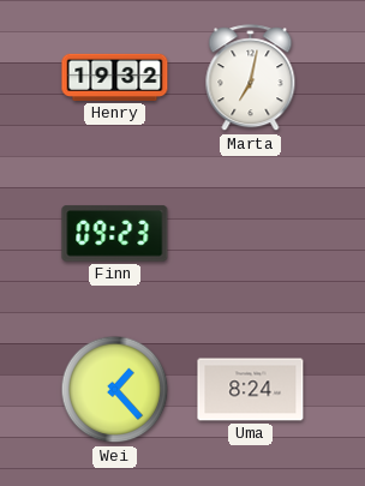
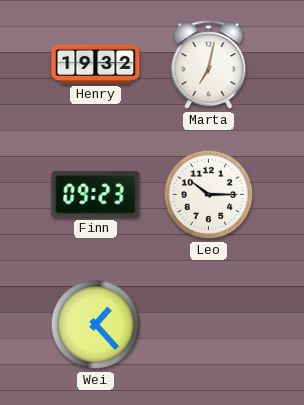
Leo: none -> 10:15
Uma: 8:24 -> none
